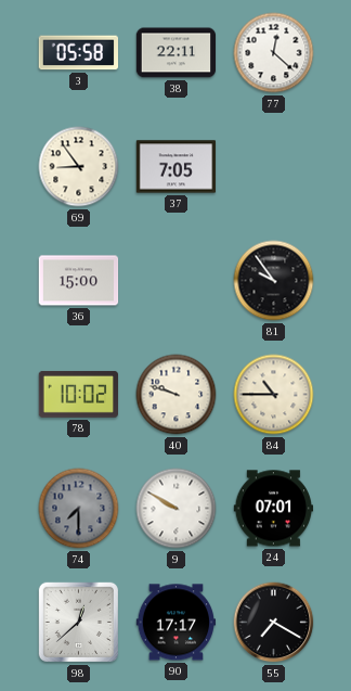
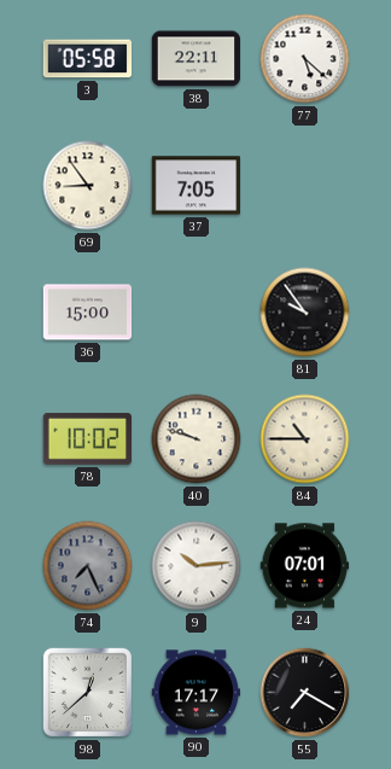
77: 12:22 -> 5:22
74: 7:30 -> 7:26
9: 9:50 -> 10:14
